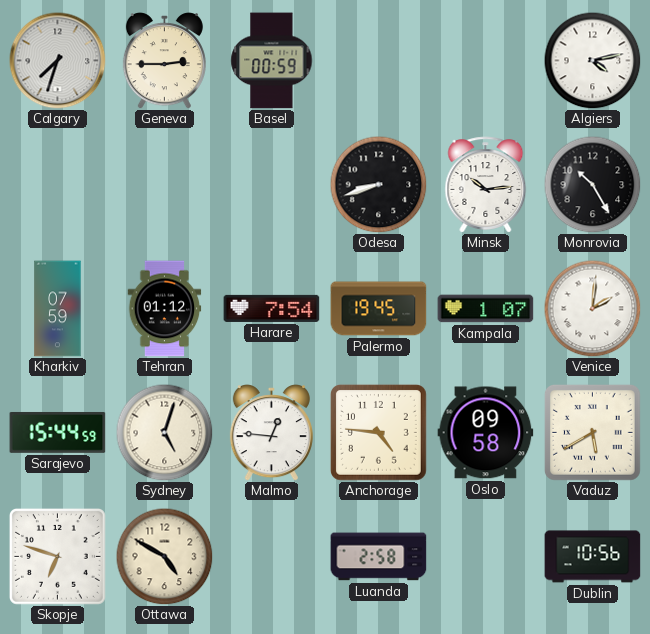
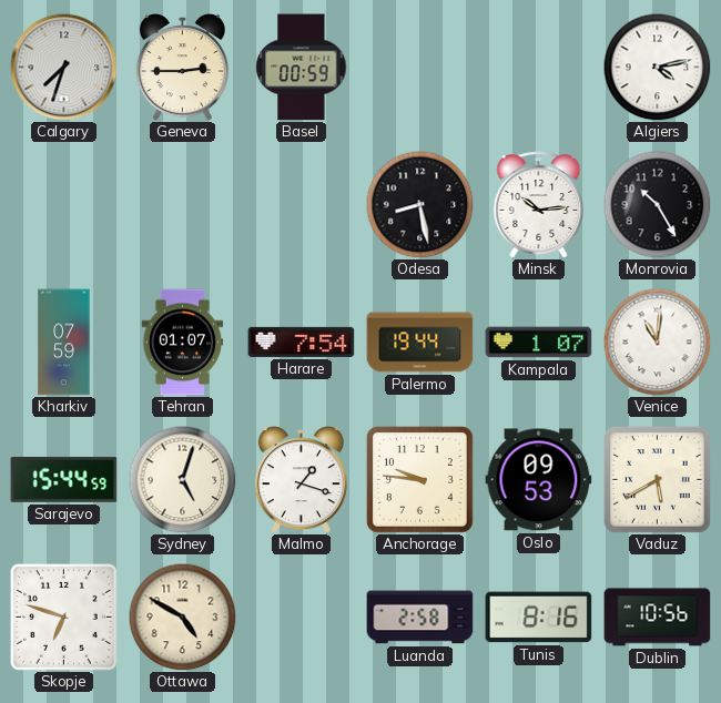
Odesa: 8:42 -> 8:28
Tehran: 01:12 -> 01:07
Palermo: 19:45 -> 19:44
Venice: 2:01 -> 11:01
Malmo: 12:46 -> 1:18
Anchorage: 4:46 -> 9:46
Oslo: 09:58 -> 09:53
Tunis: none -> 8:16
